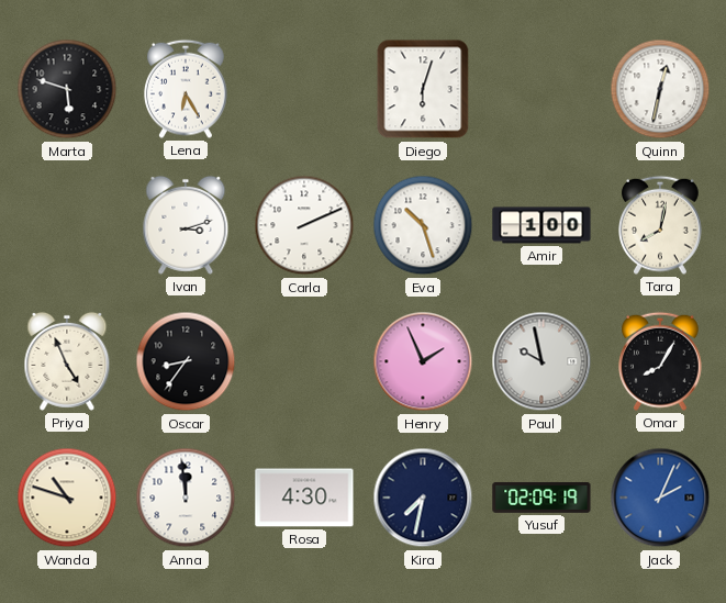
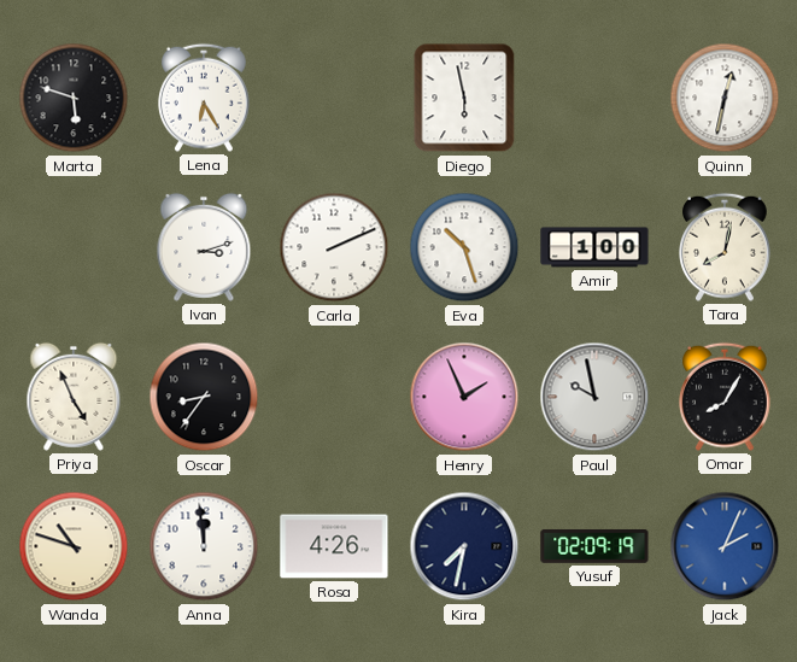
Diego: 6:03 -> 5:58
Rosa: 4:30 -> 4:26
